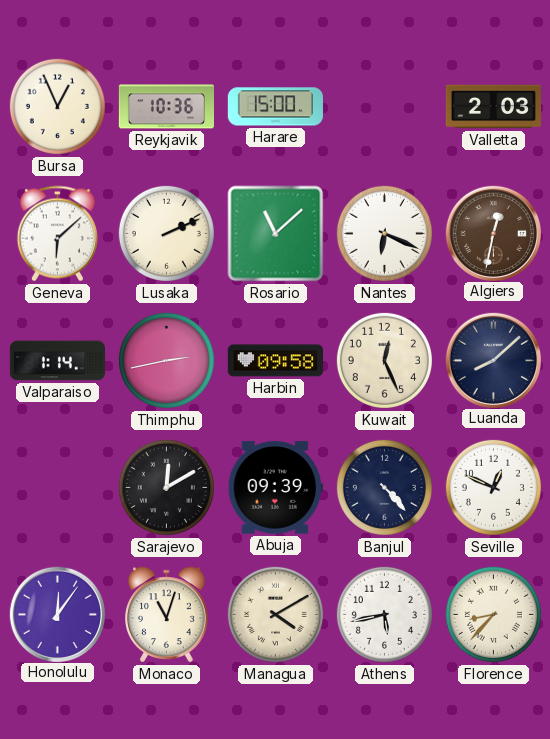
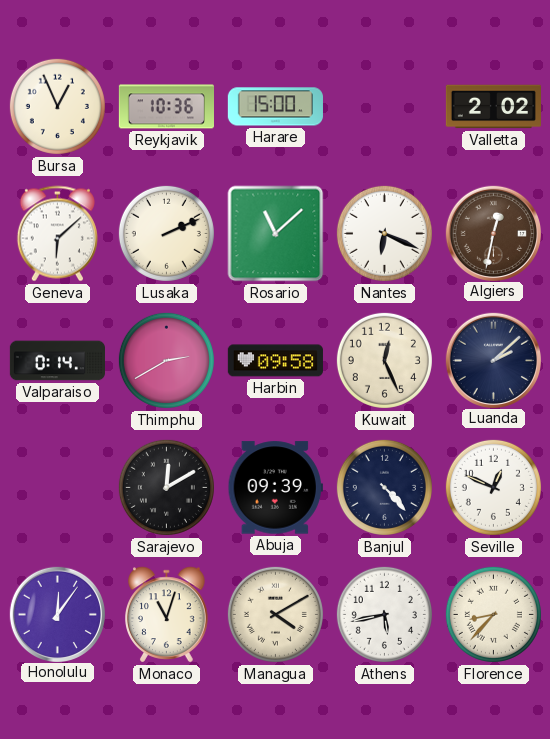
Valletta: 2:03 -> 2:02
Valparaiso: 1:14 -> 0:14
Thimphu: 2:43 -> 2:40
Luanda: 8:08 -> 2:08
